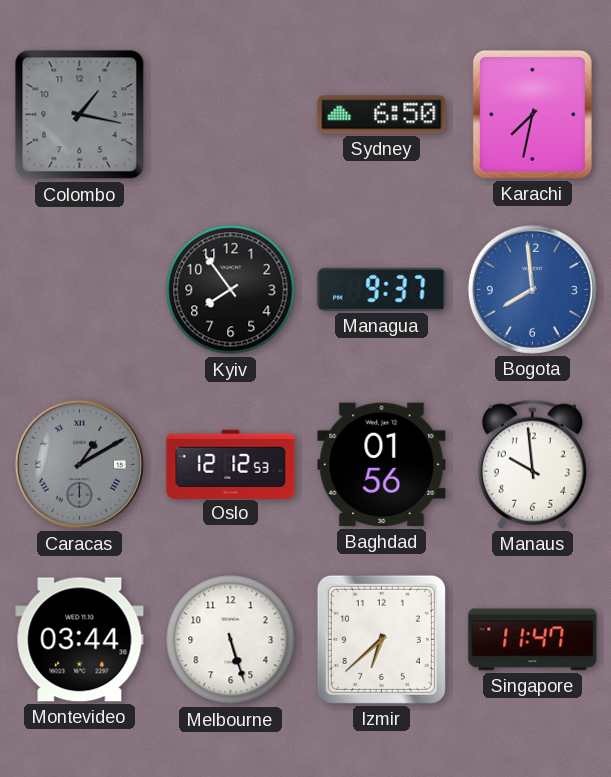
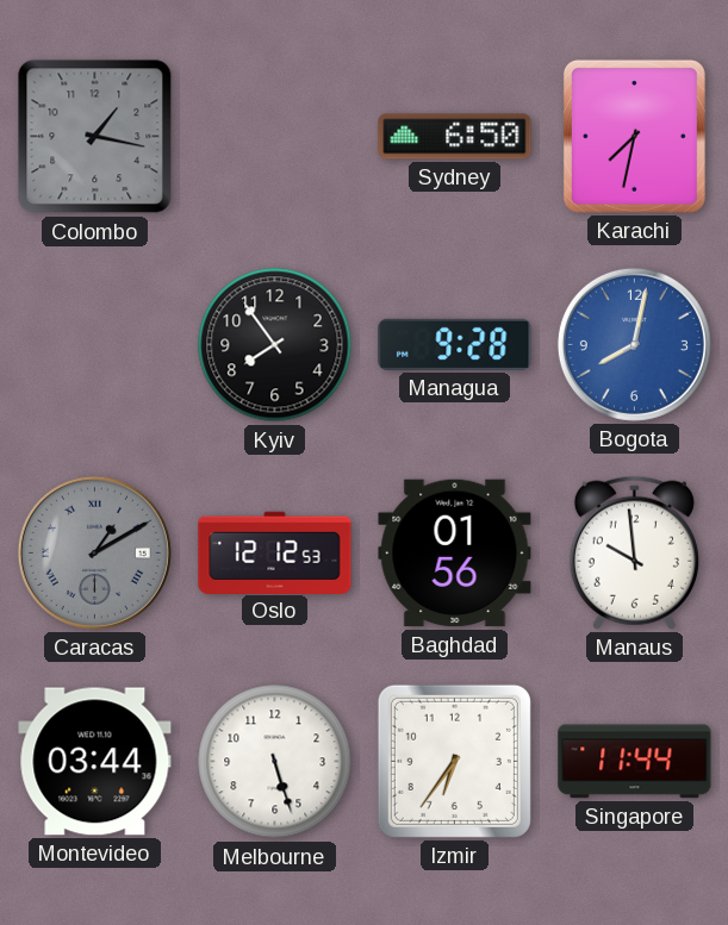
Managua: 9:37 -> 9:28
Bogota: 7:59 -> 8:02
Izmir: 6:38 -> 6:36
Singapore: 11:47 -> 11:44
